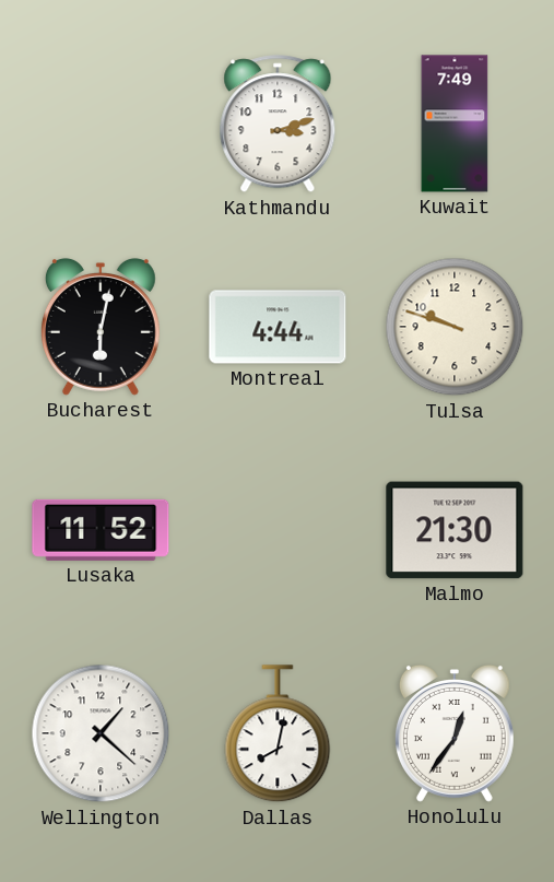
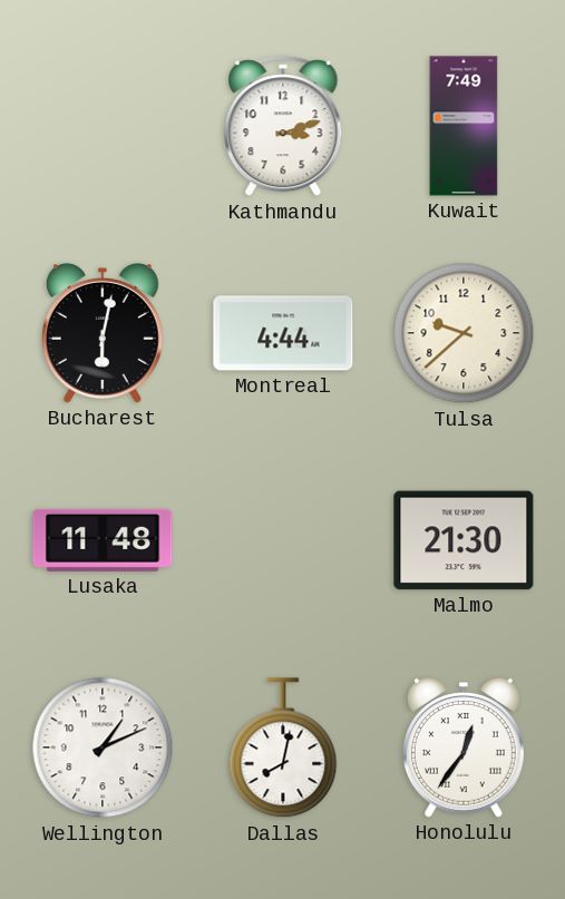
Tulsa: 9:48 -> 9:38
Lusaka: 11:52 -> 11:48
Wellington: 1:22 -> 1:11
